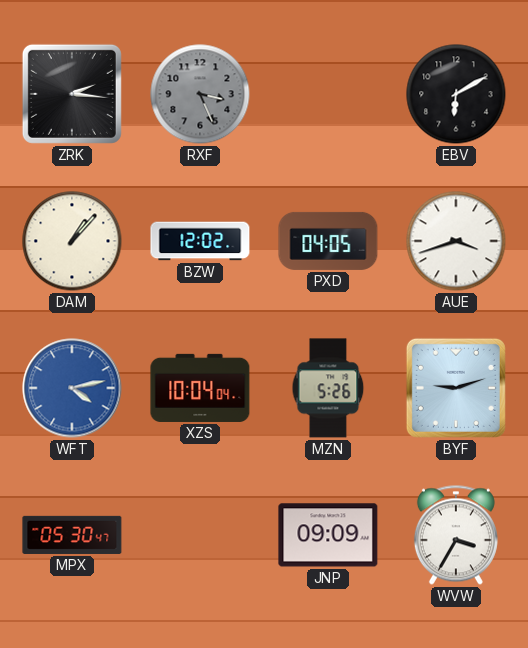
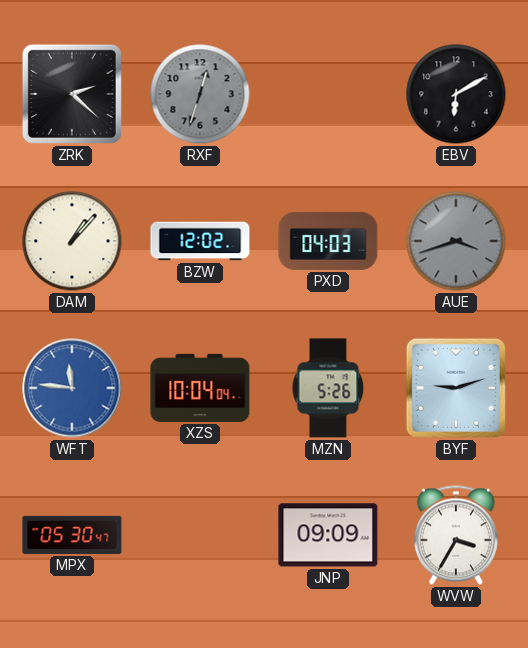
ZRK: 2:16 -> 2:22
RXF: 3:26 -> 12:33
PXD: 04:05 -> 04:03
AUE dial: white -> grey
WFT: 4:13 -> 11:46
